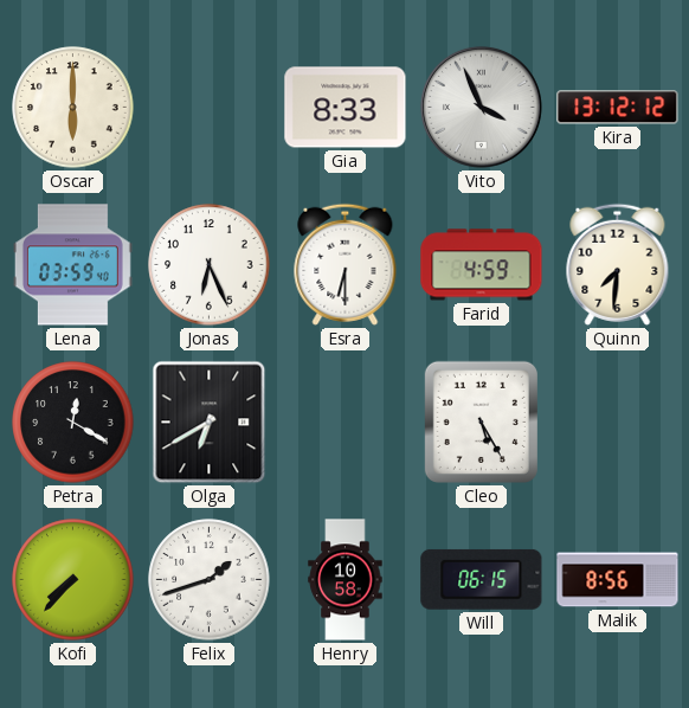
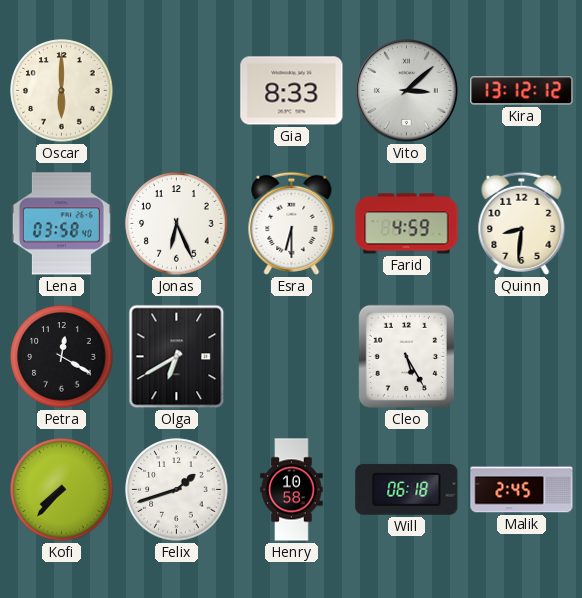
Vito: 3:56 -> 3:08
Lena: 03:59 -> 03:58
Quinn: 7:31 -> 8:31
Will: 06:15 -> 06:18
Malik: 8:56 -> 2:45
